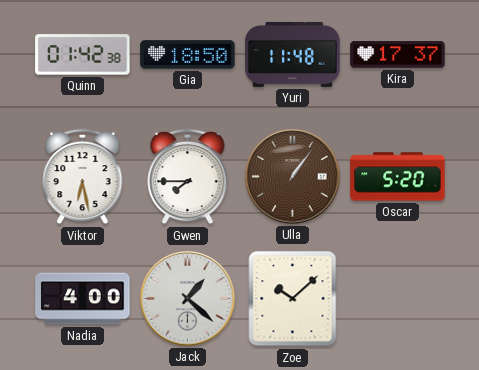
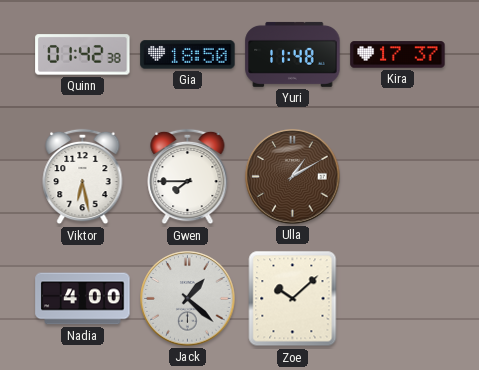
Ulla: 1:06 -> 1:10
Oscar: 5:20 -> none
